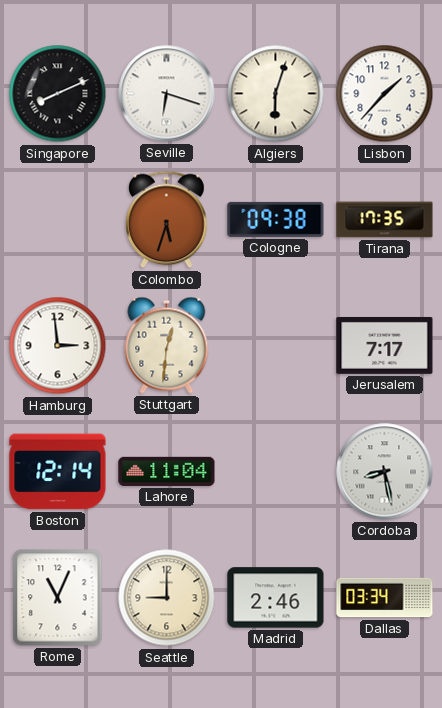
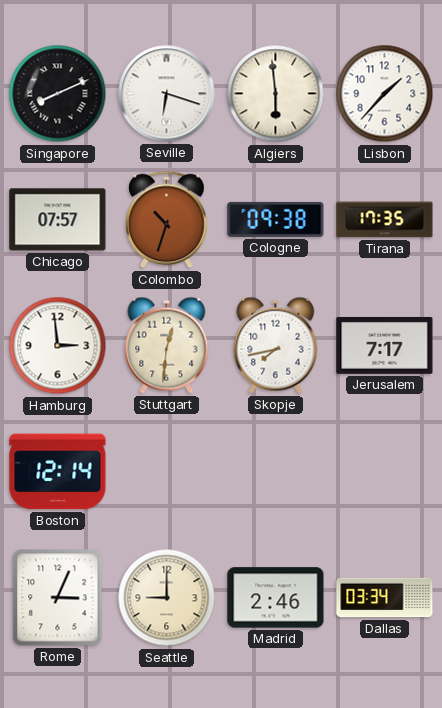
Algiers: 6:03 -> 5:59
Chicago: none -> 07:57
Colombo: 5:33 -> 10:33
Skopje: none -> 7:43
Lahore: 11:04 -> none
Cordoba: 8:28 -> none
Rome: 11:04 -> 3:04
